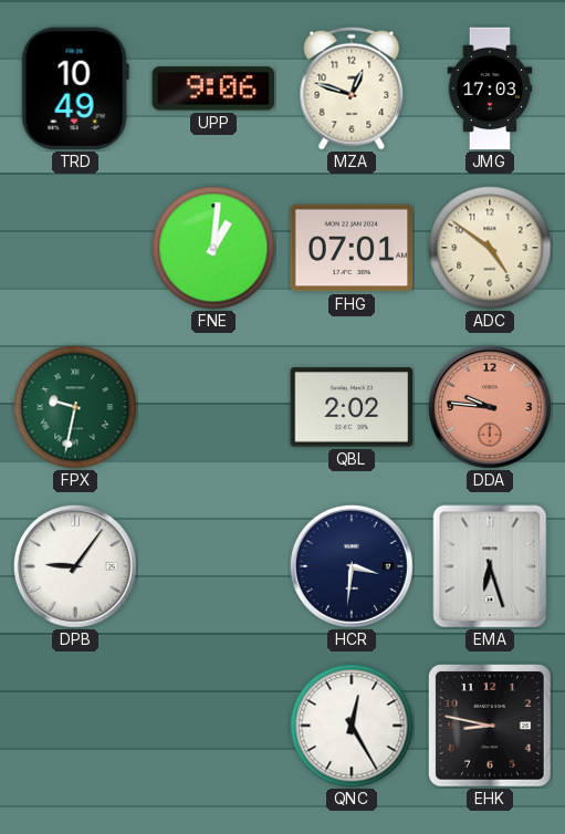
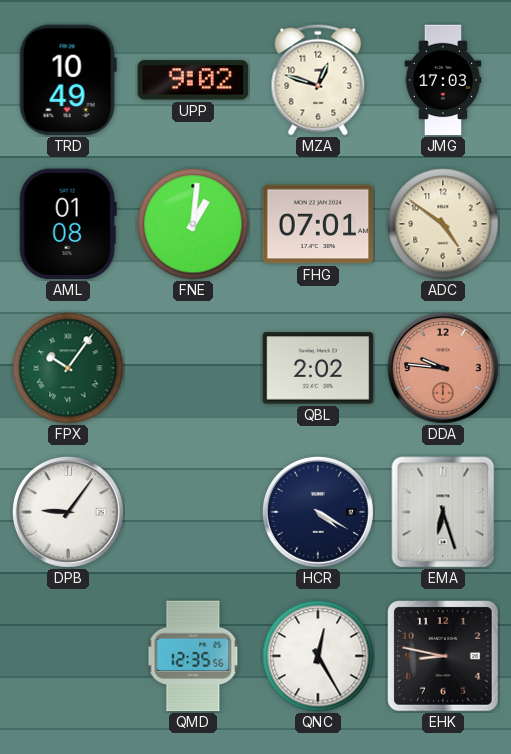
UPP: 9:06 -> 9:02
AML: none -> 01:08
FPX: 9:32 -> 10:06
HCR: 3:31 -> 4:20
QMD: none -> 12:35
